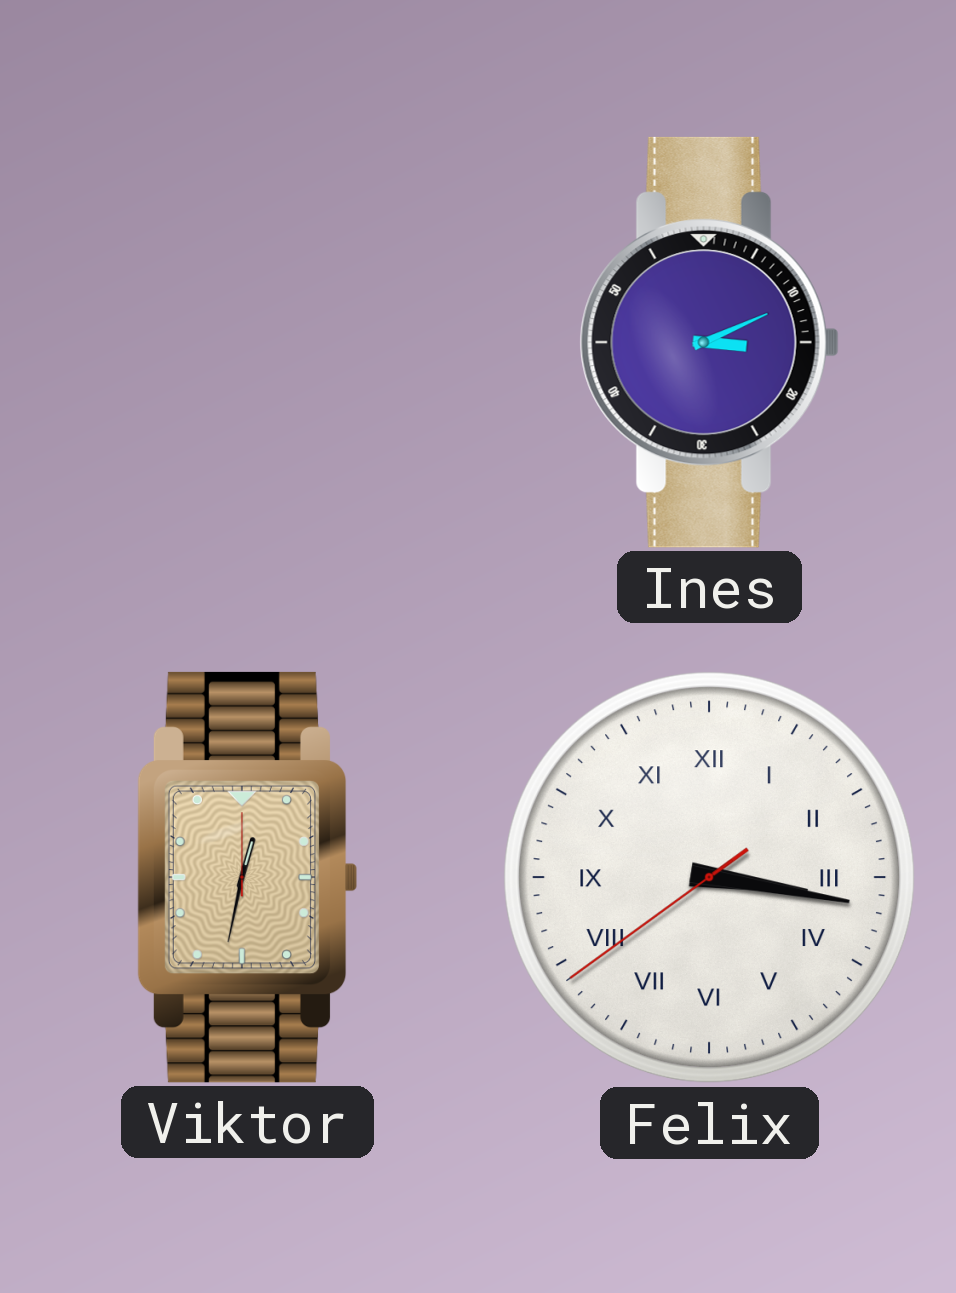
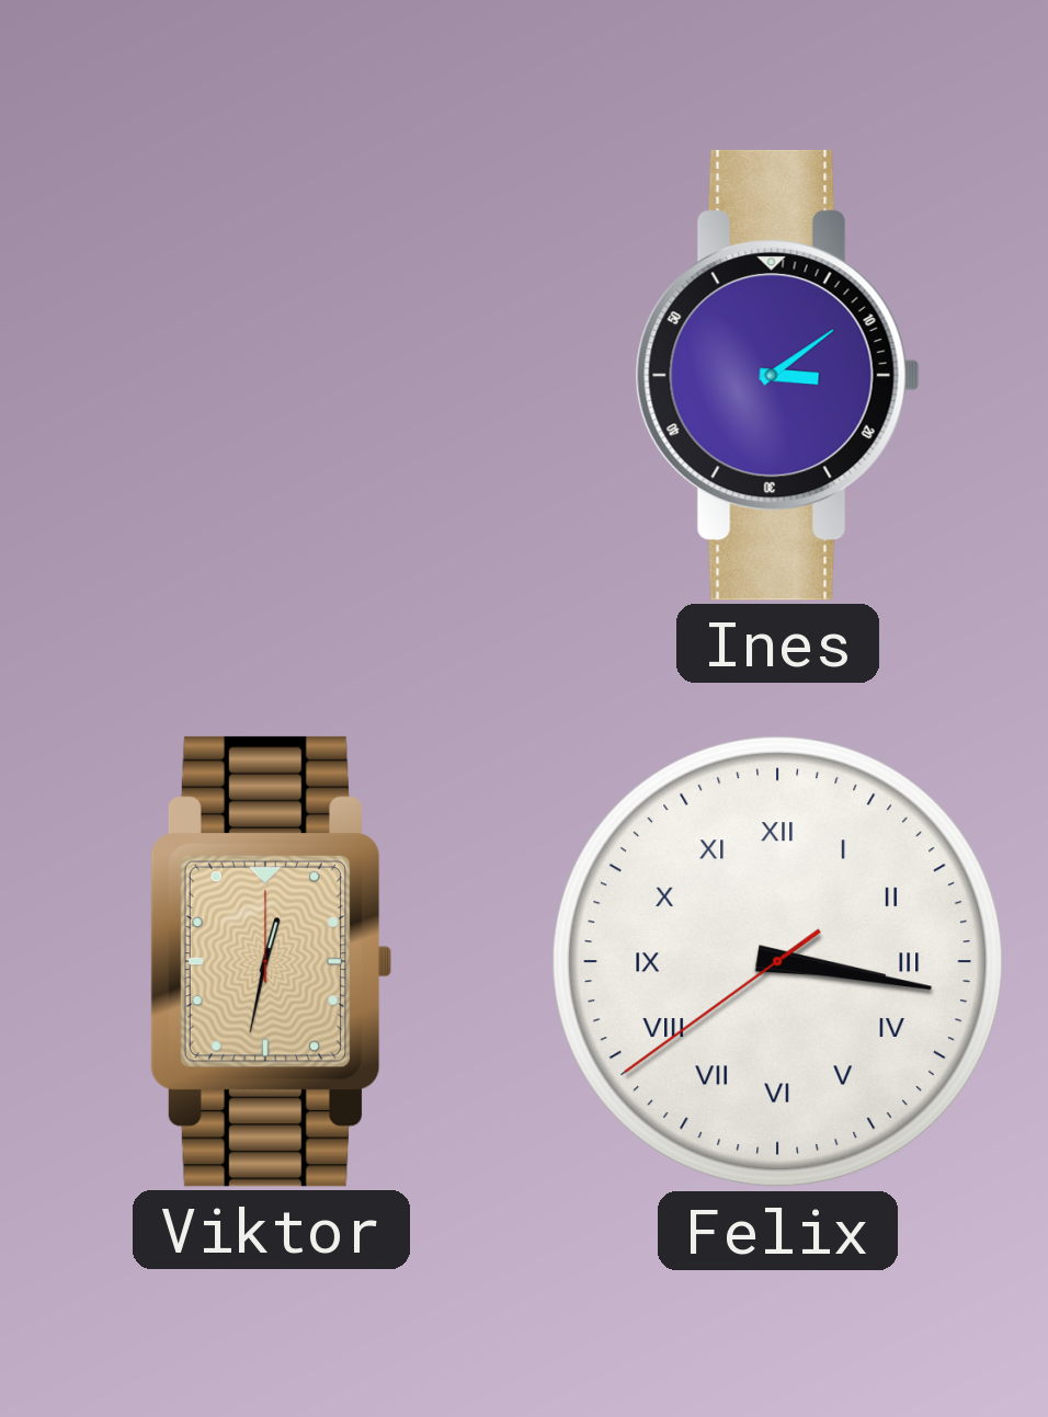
Ines: 3:11 -> 3:09
